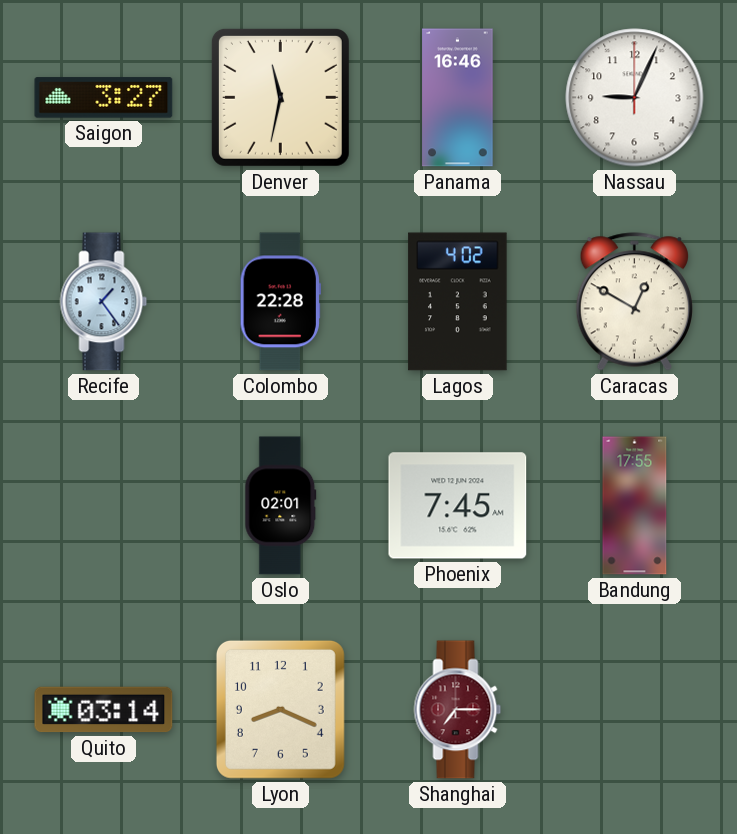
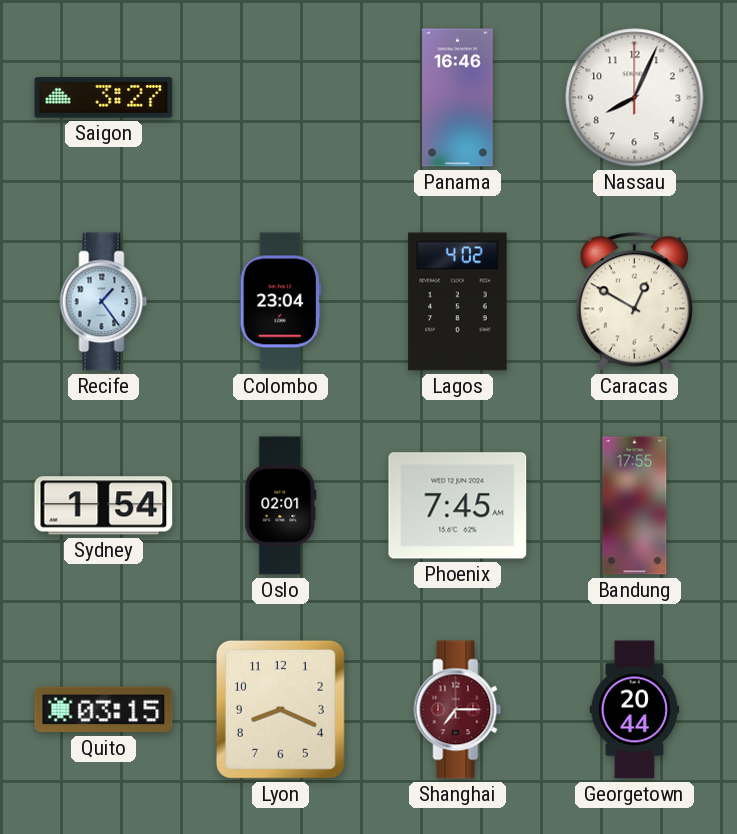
Denver: 11:32 -> none
Nassau: 9:04 -> 8:04
Colombo: 22:28 -> 23:04
Sydney: none -> 1:54
Quito: 03:14 -> 03:15
Georgetown: none -> 20:44
